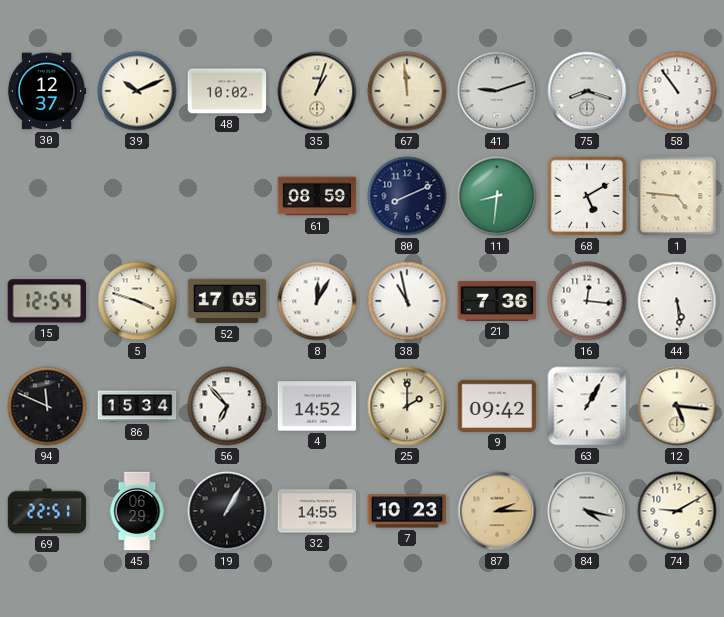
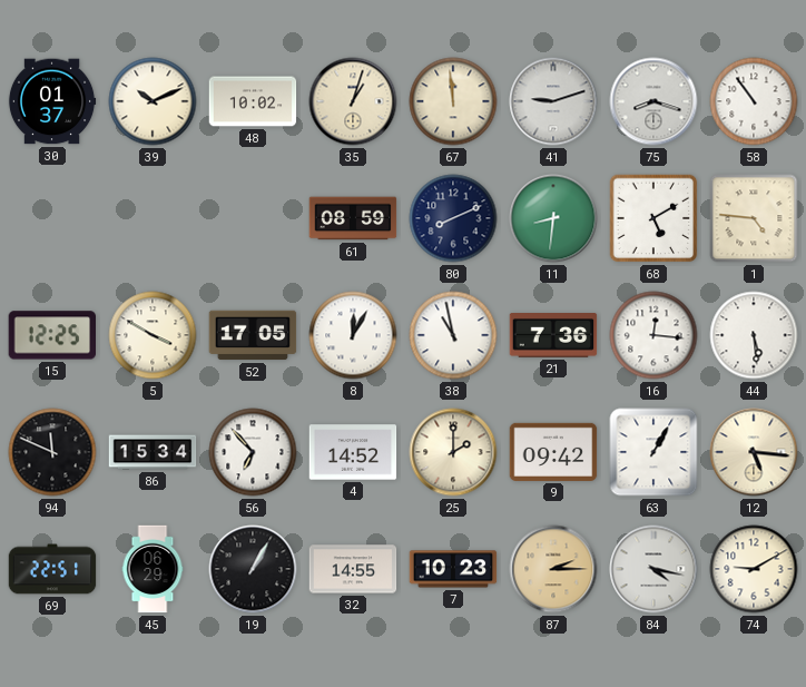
30: 12:37 -> 01:37
15: 12:54 -> 12:25
5: 3:48 -> 3:50
